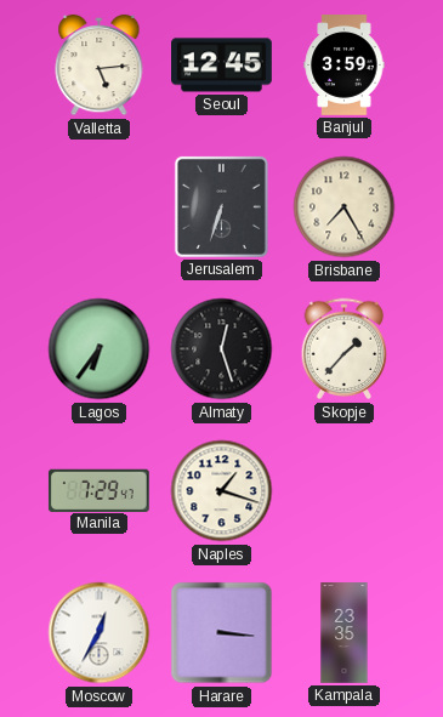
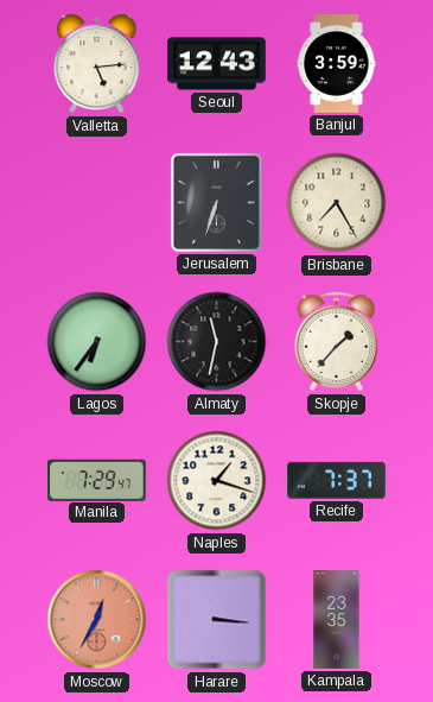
Seoul: 12:45 -> 12:43
Almaty: 12:27 -> 11:32
Recife: none -> 7:37
Moscow dial: white -> salmon
